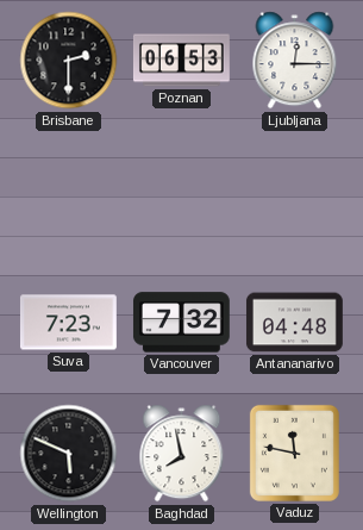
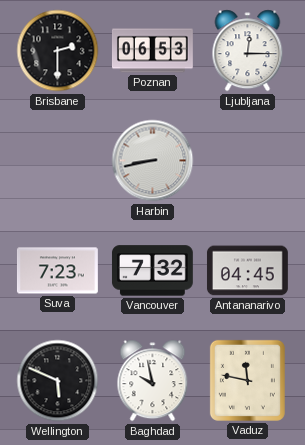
Harbin: none -> 8:43
Antananarivo: 04:48 -> 04:45
Baghdad: 7:58 -> 9:58
